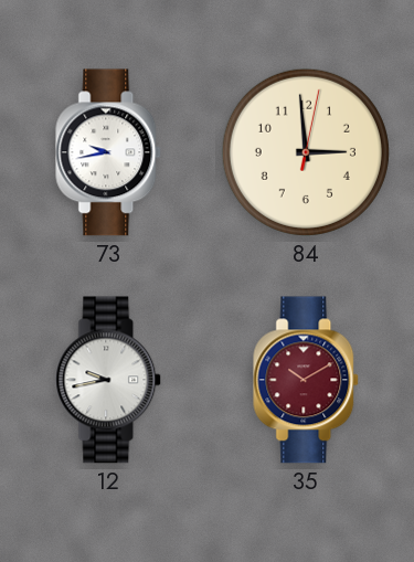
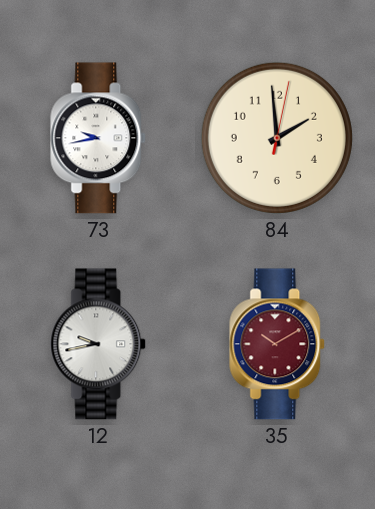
84: 2:59 -> 1:59
